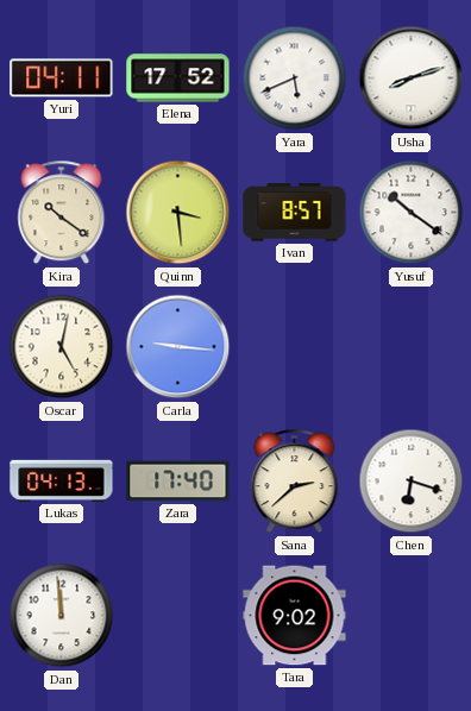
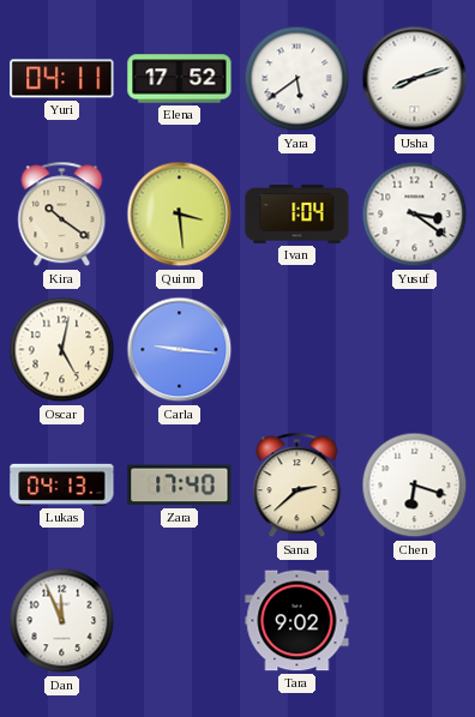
Yara: 5:41 -> 5:39
Ivan: 8:57 -> 1:04
Yusuf: 10:21 -> 3:21
Dan: 11:59 -> 11:56
